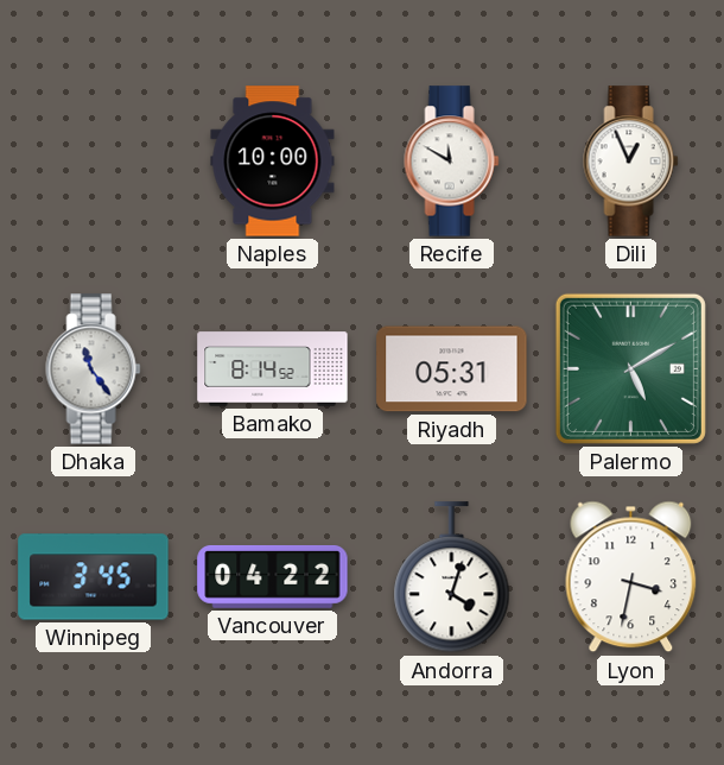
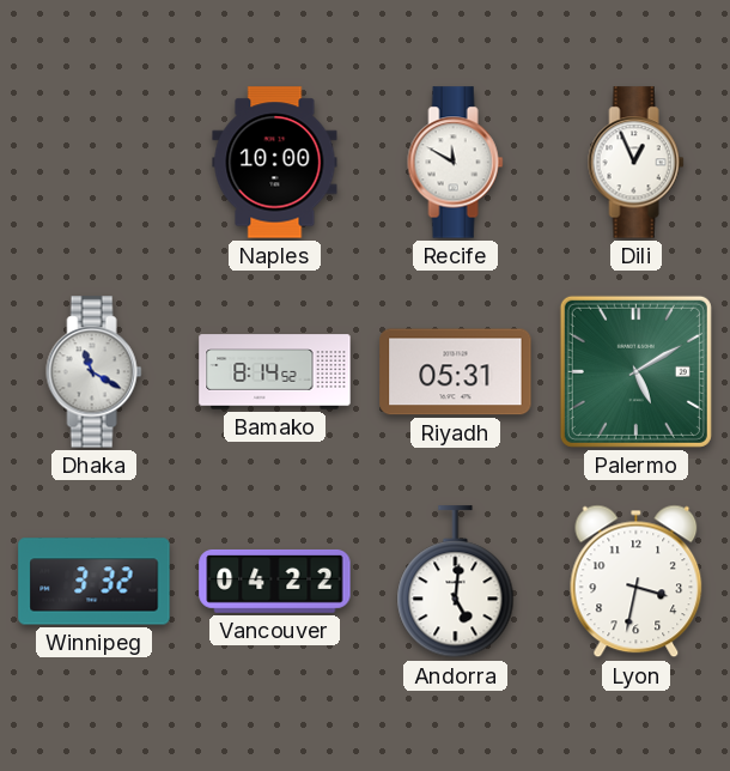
Dhaka: 11:24 -> 11:20
Winnipeg: 3:45 -> 3:32
Andorra: 4:03 -> 5:01
